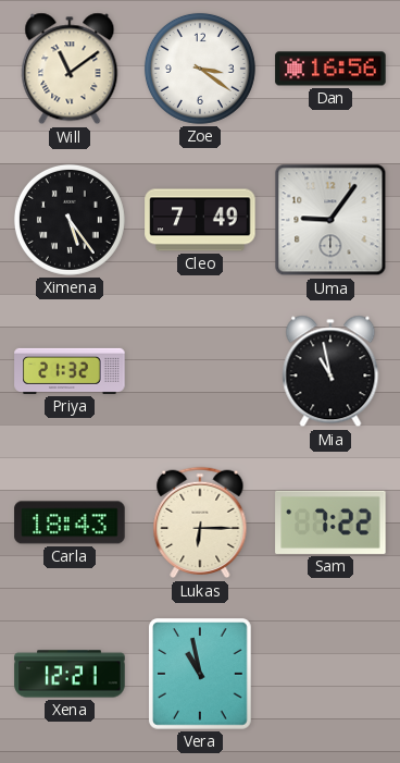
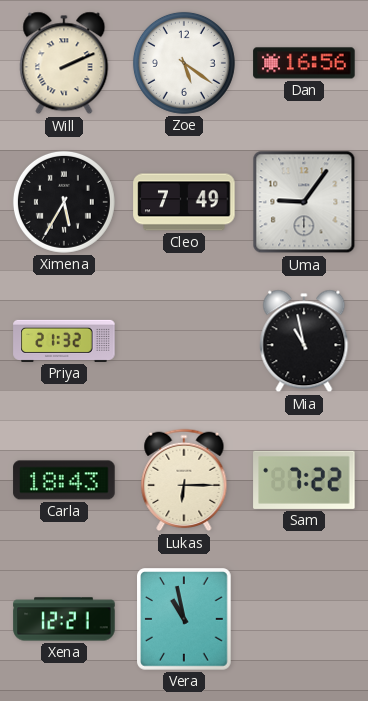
Will: 11:09 -> 2:11
Zoe: 3:21 -> 5:21
Ximena: 5:24 -> 5:35
